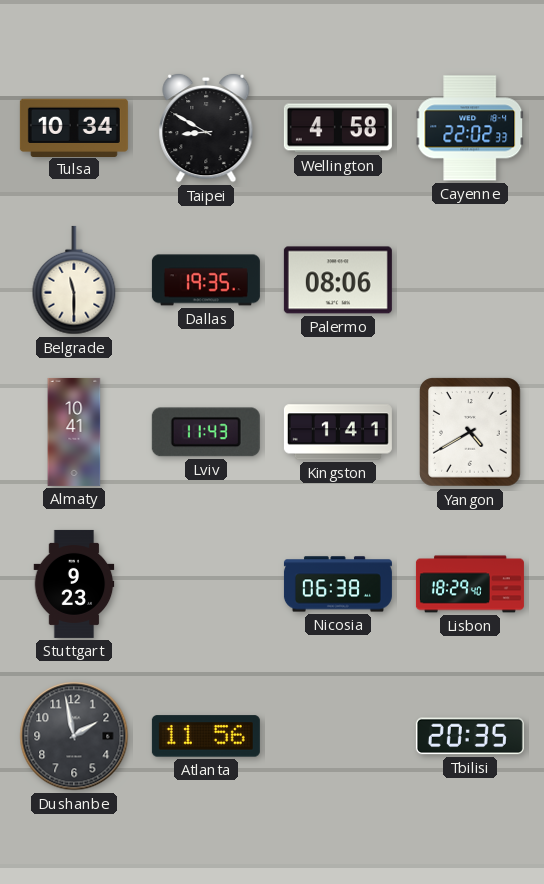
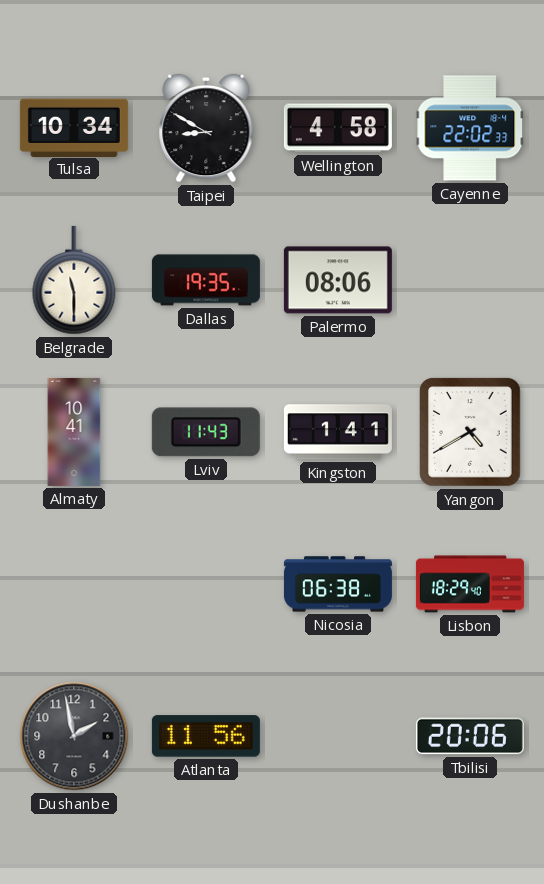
Stuttgart: 9:23 -> none
Tbilisi: 20:35 -> 20:06
